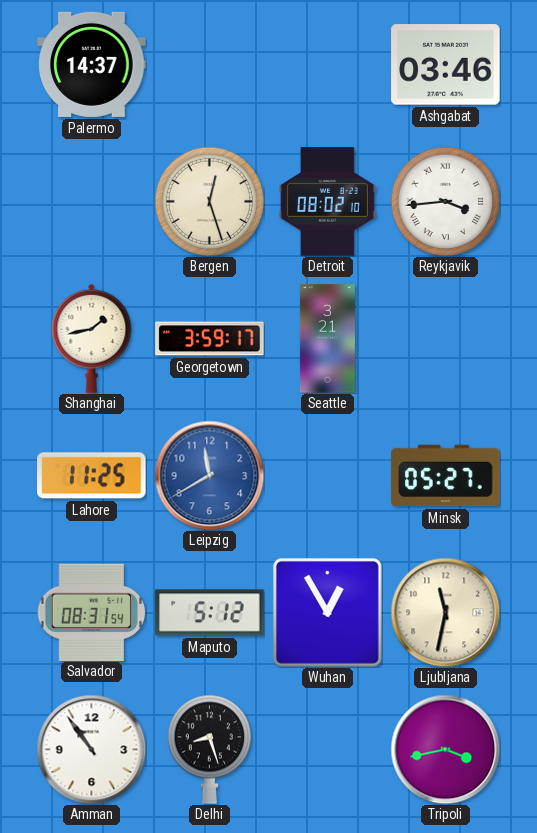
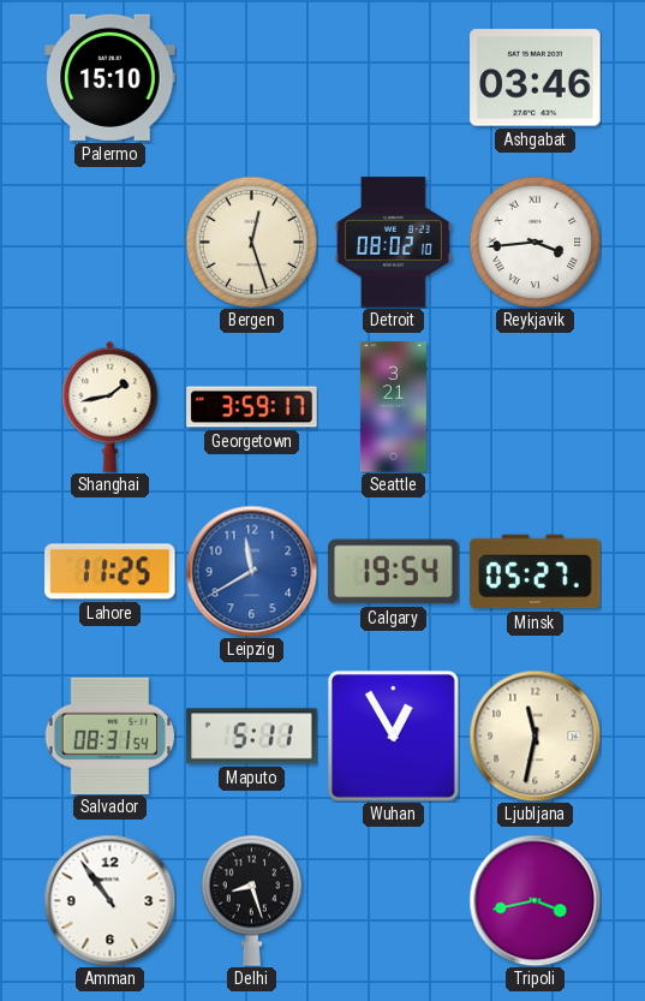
Palermo: 14:37 -> 15:10
Calgary: none -> 19:54
Maputo: 5:12 -> 5:11
